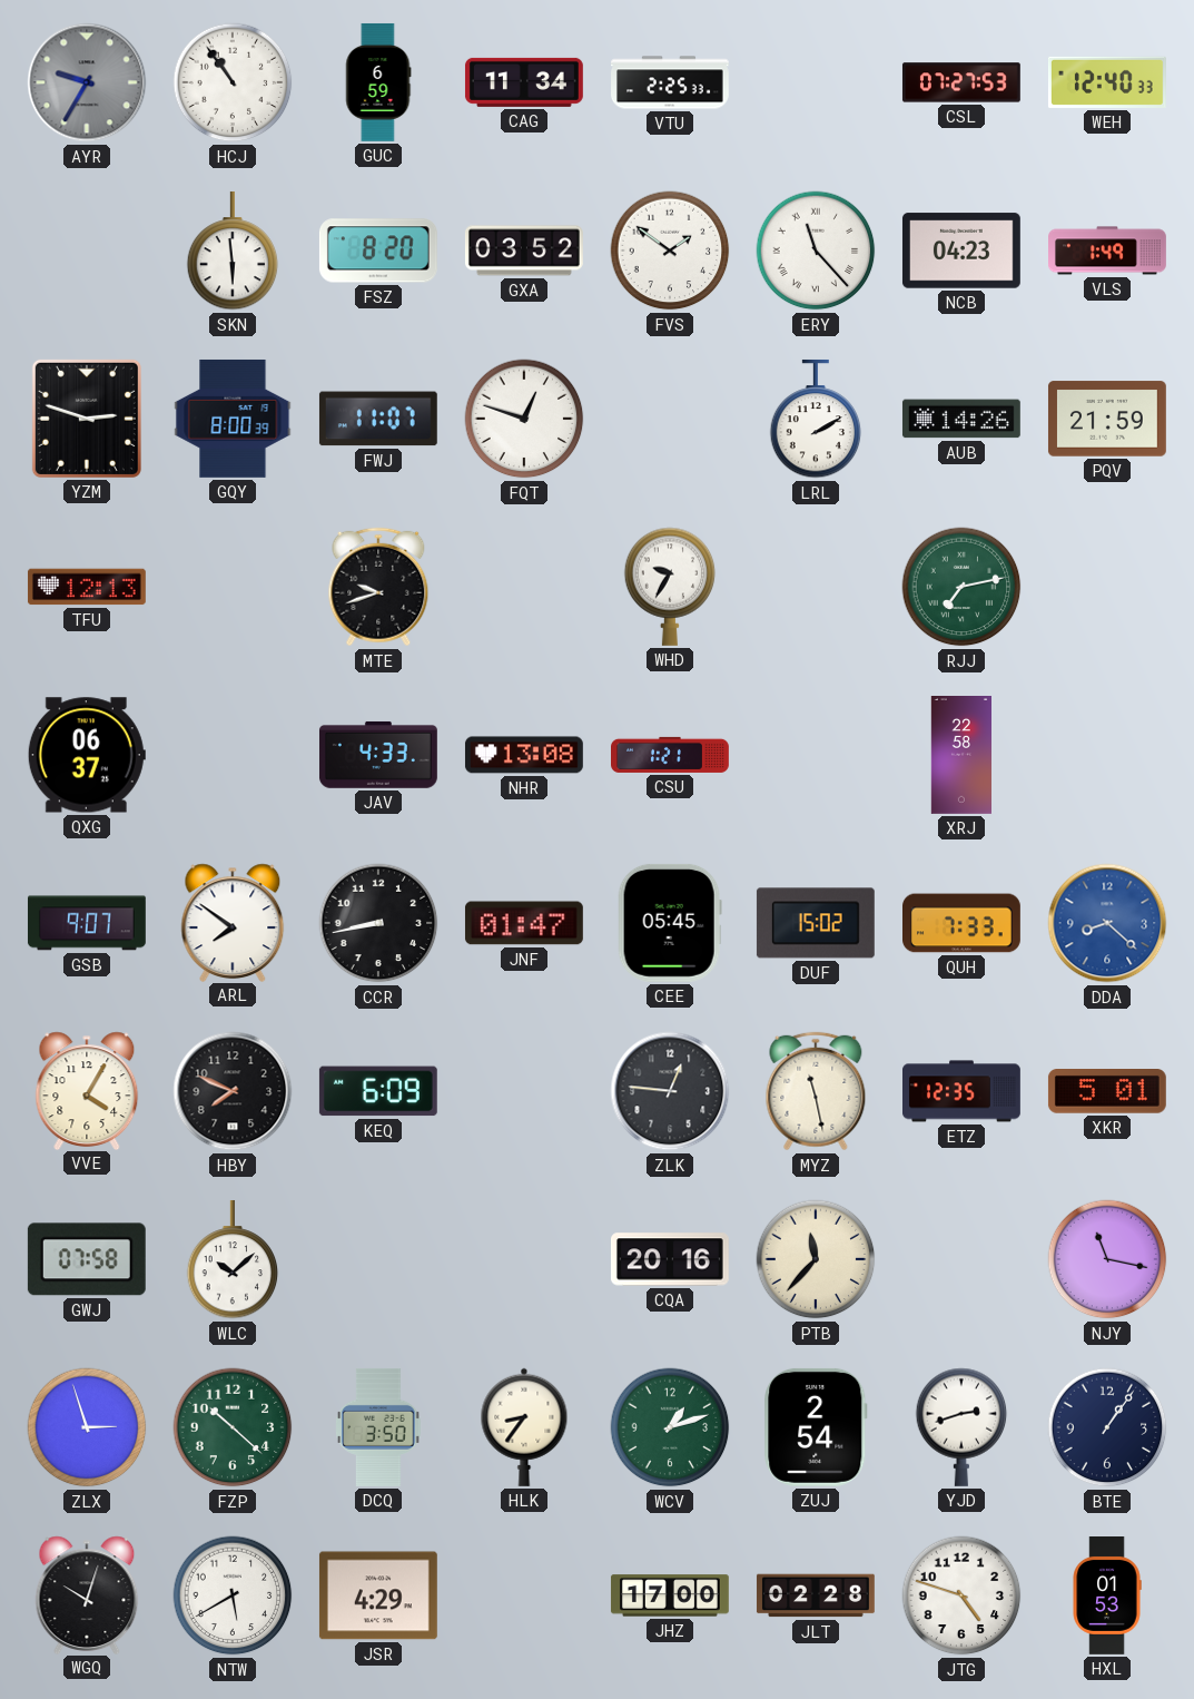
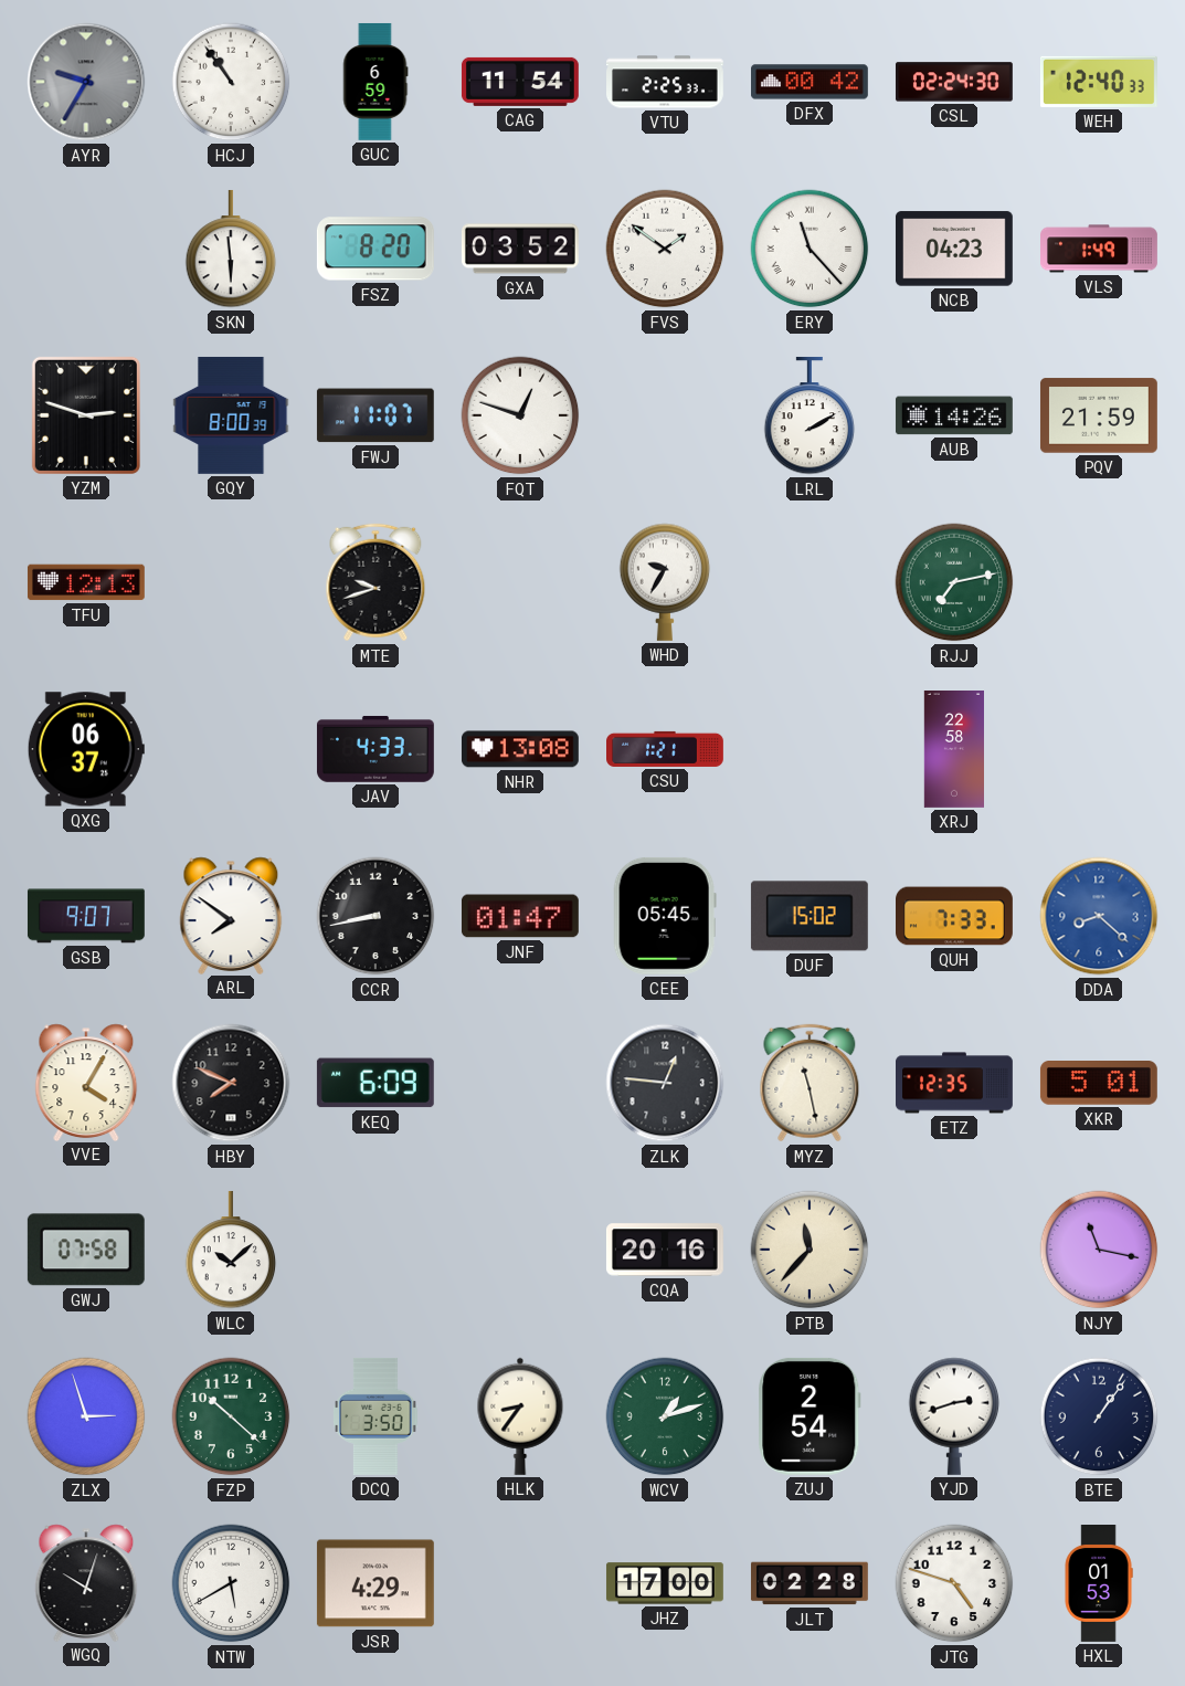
CAG: 11:34 -> 11:54
DFX: none -> 00:42
CSL: 07:27 -> 02:24
